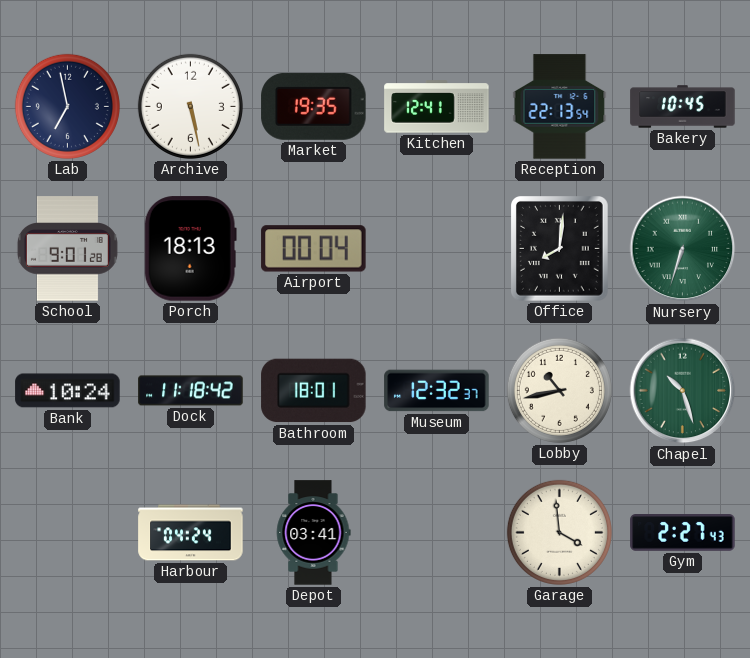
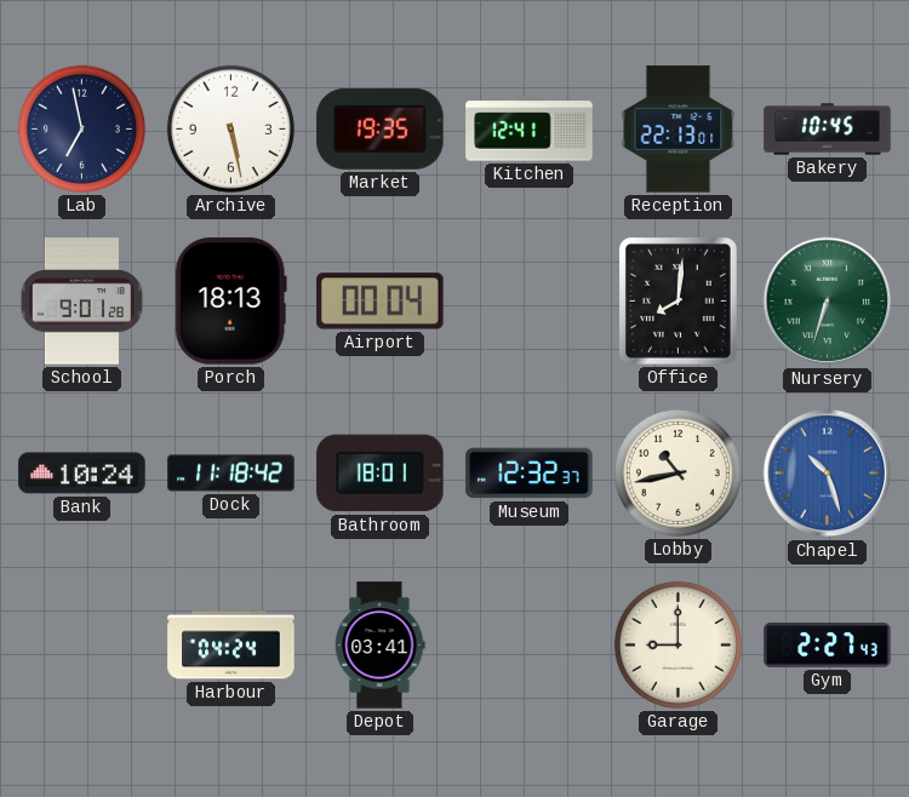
Reception: 22:13:54 -> 22:13:01
Chapel dial: green -> blue
Garage: 3:59 -> 9:00
